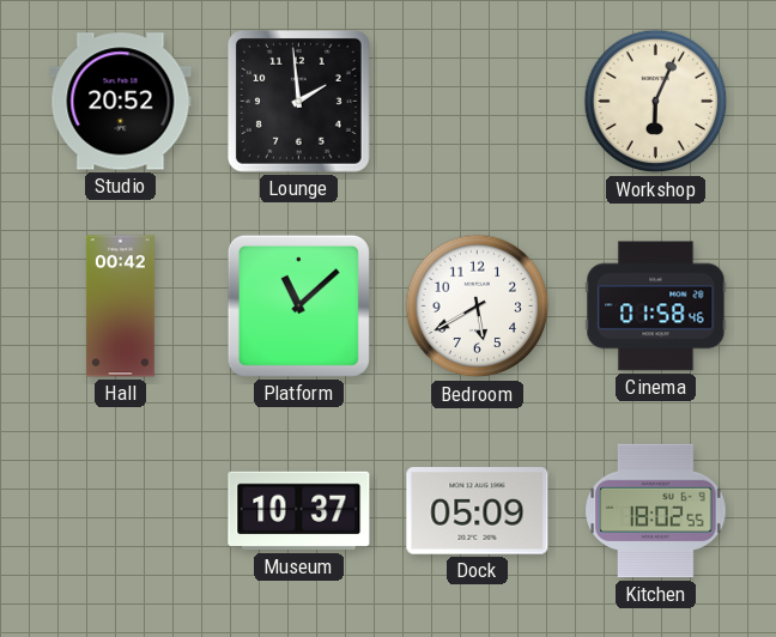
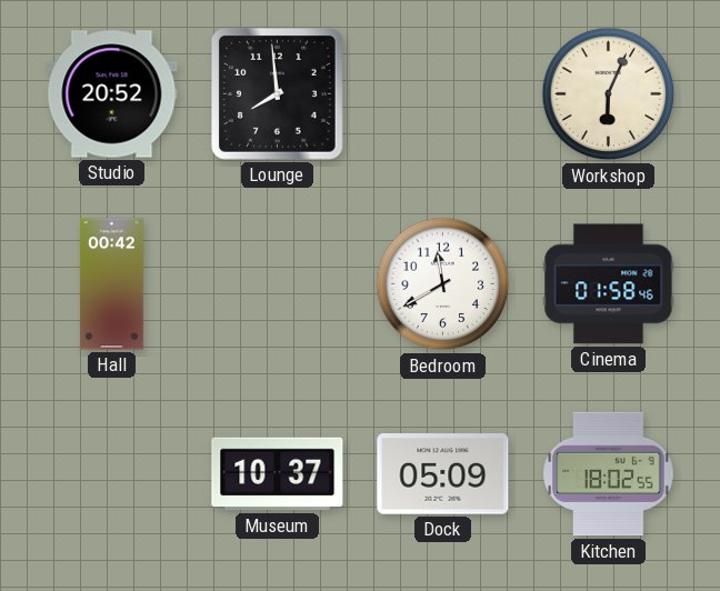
Lounge: 1:59 -> 7:59
Platform: 11:08 -> none
Bedroom: 5:40 -> 11:40
